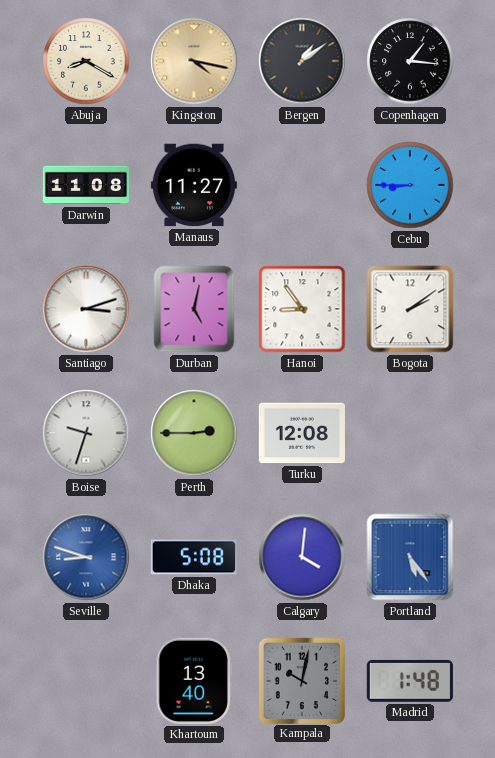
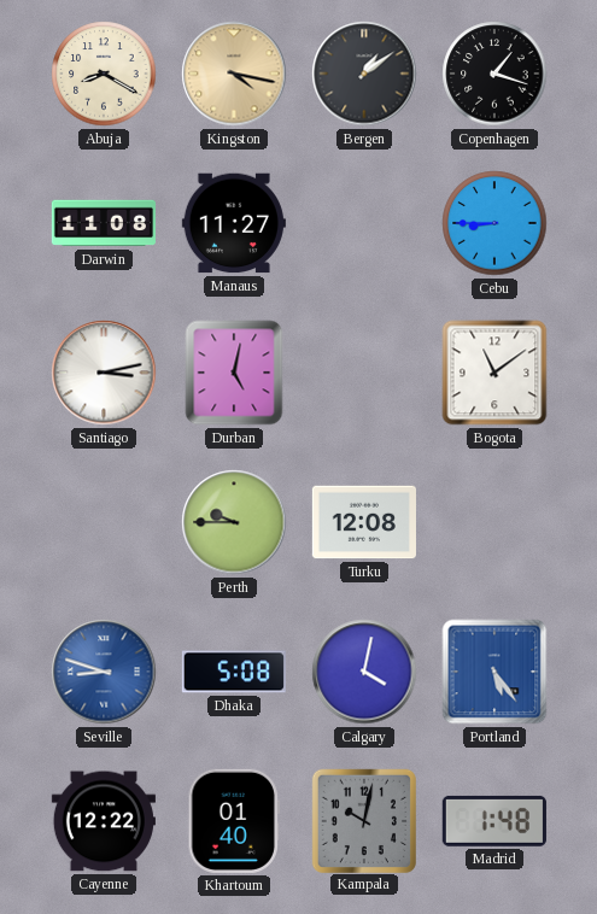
Copenhagen: 1:16 -> 1:18
Santiago: 3:12 -> 3:13
Hanoi: 8:54 -> none
Bogota: 2:09 -> 11:09
Boise: 9:33 -> none
Perth: 2:45 -> 9:45
Calgary: 4:01 -> 4:02
Cayenne: none -> 12:22
Khartoum: 13:40 -> 01:40
